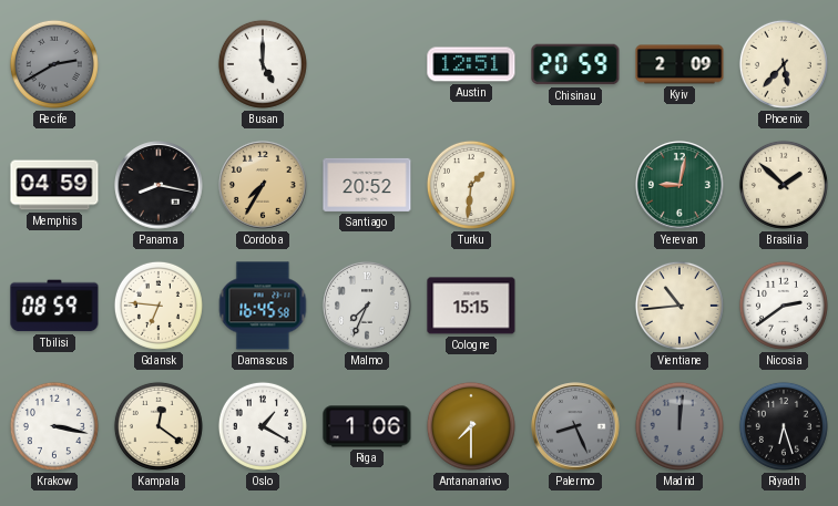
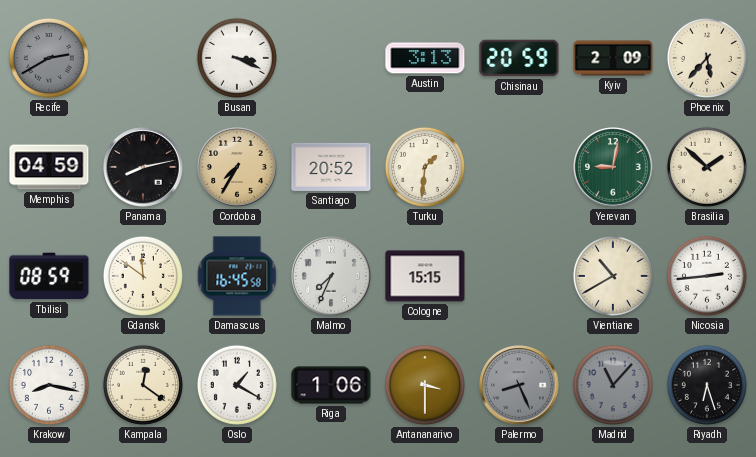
Busan: 5:00 -> 3:19
Austin: 12:51 -> 3:13
Panama: 8:17 -> 8:13
Gdansk: 6:46 -> 11:51
Vientiane: 10:44 -> 10:40
Nicosia: 2:39 -> 2:44
Krakow: 3:17 -> 8:17
Antananarivo: 7:30 -> 3:30
Madrid: 12:01 -> 11:07
